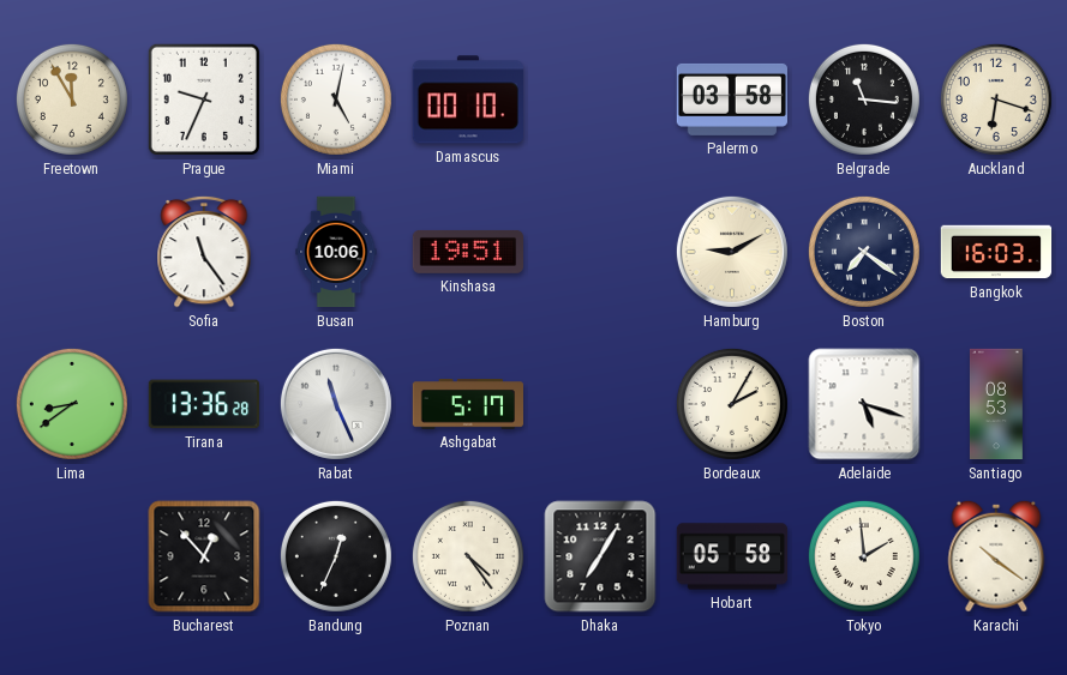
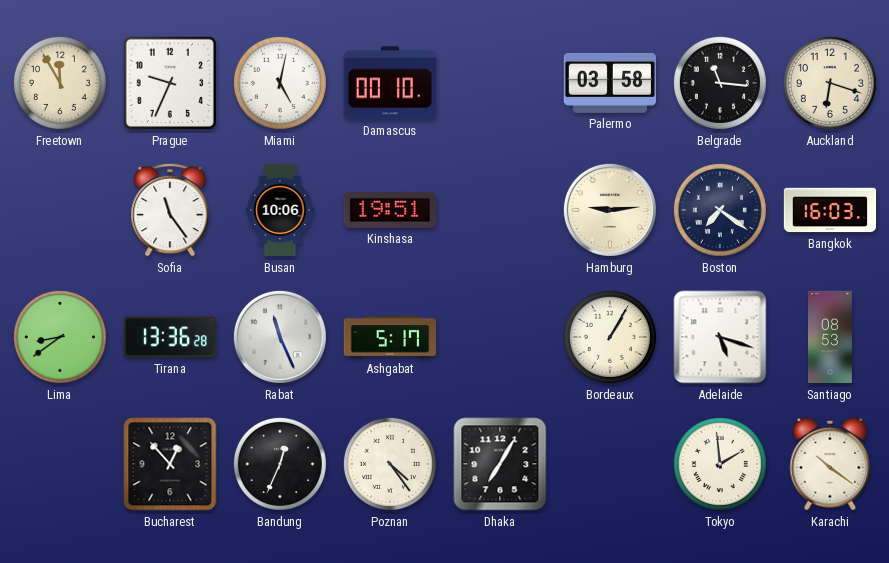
Hamburg: 9:10 -> 9:14
Bordeaux: 2:05 -> 1:05
Hobart: 05:58 -> none
